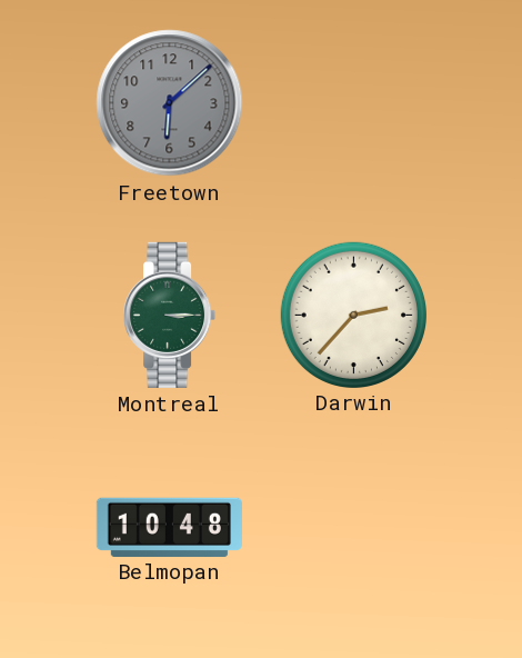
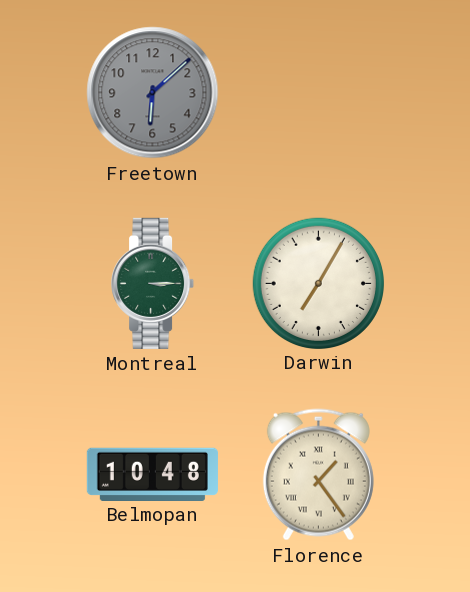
Darwin: 2:37 -> 7:05
Florence: none -> 1:24
